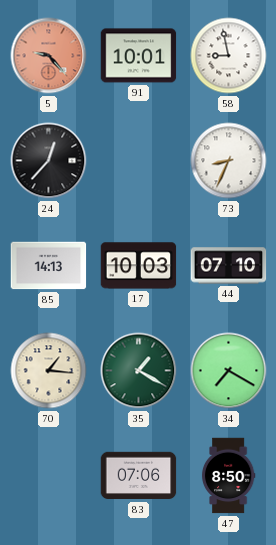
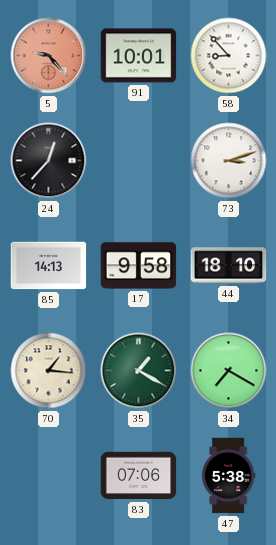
58: 8:58 -> 8:53
73: 8:34 -> 3:12
17: 10:03 -> 9:58
44: 07:10 -> 18:10
47: 8:50 -> 5:38
